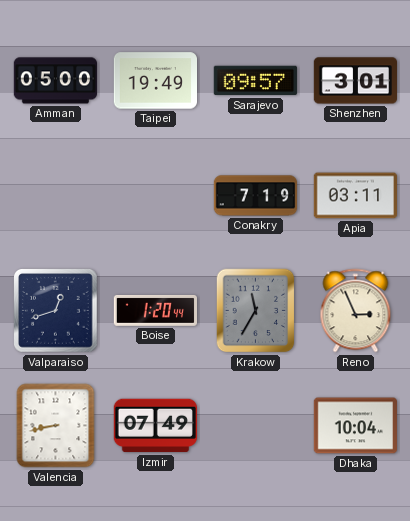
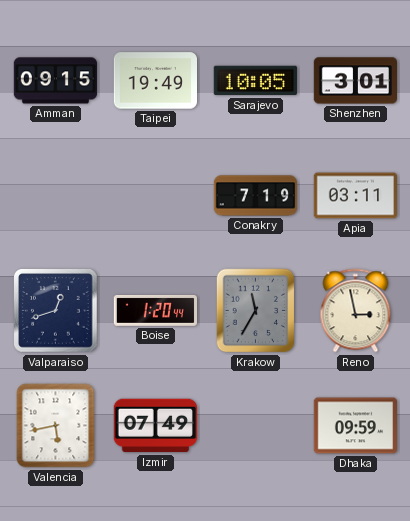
Amman: 05:00 -> 09:15
Sarajevo: 09:57 -> 10:05
Reno: 2:56 -> 2:58
Valencia: 8:43 -> 5:43
Dhaka: 10:04 -> 09:59
